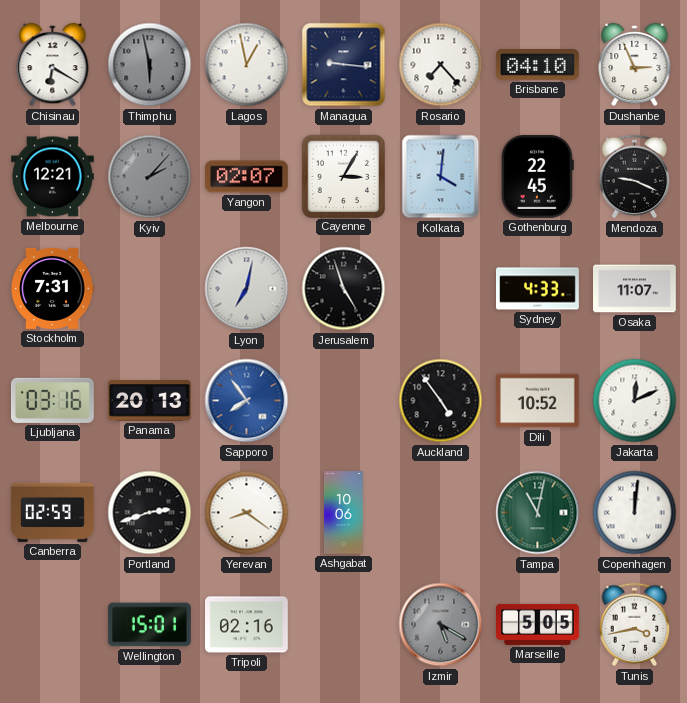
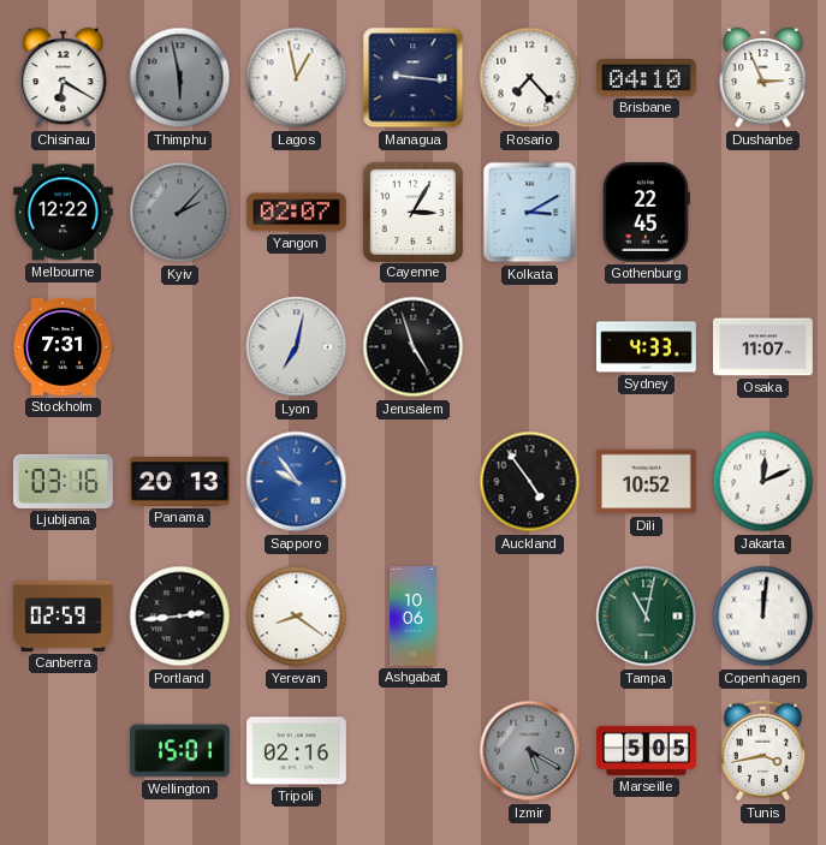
Melbourne: 12:21 -> 12:22
Kolkata: 4:01 -> 3:10
Mendoza: 9:19 -> none
Sapporo: 7:54 -> 9:54
Portland: 2:42 -> 2:44
